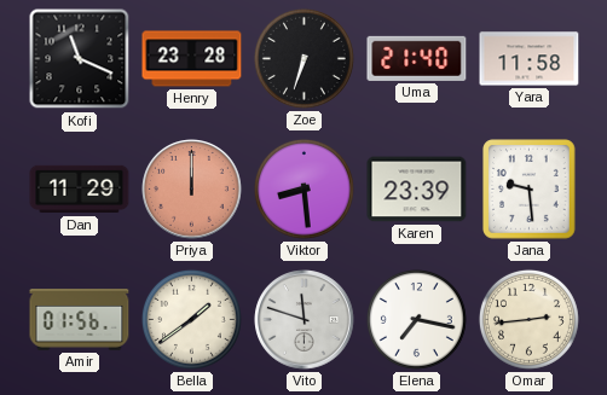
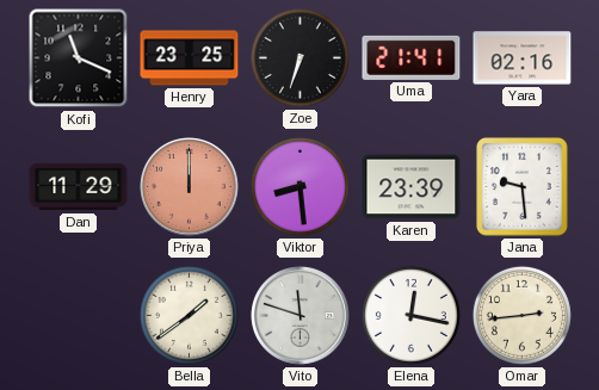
Henry: 23:28 -> 23:25
Uma: 21:40 -> 21:41
Yara: 11:58 -> 02:16
Amir: 01:56 -> none
Elena: 7:17 -> 12:17
